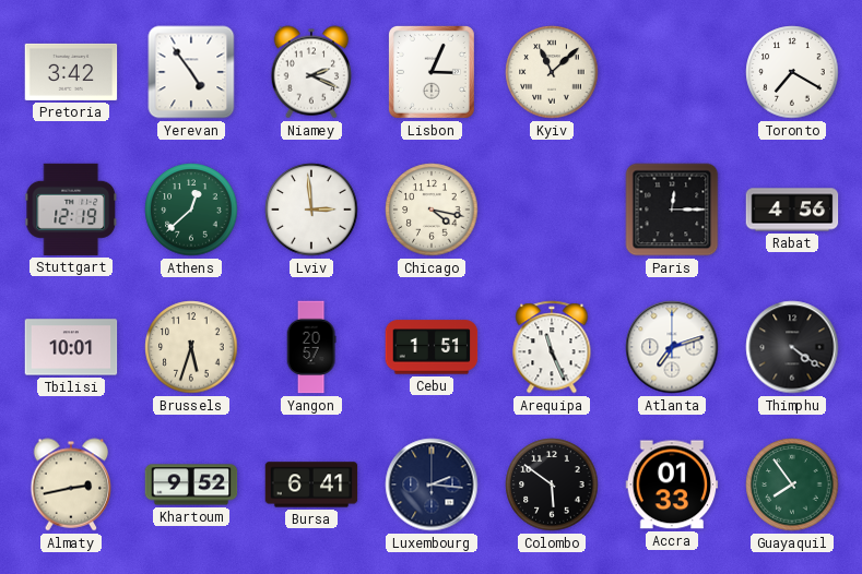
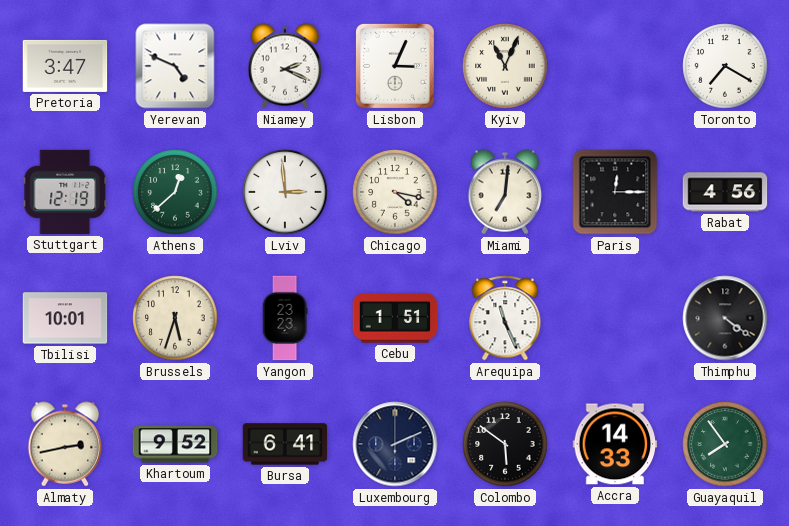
Pretoria: 3:42 -> 3:47
Yerevan: 4:54 -> 4:49
Kyiv: 11:08 -> 11:04
Miami: none -> 7:01
Yangon: 20:57 -> 23:23
Atlanta: 7:12 -> none
Luxembourg: 2:16 -> 2:11
Accra: 01:33 -> 14:33
